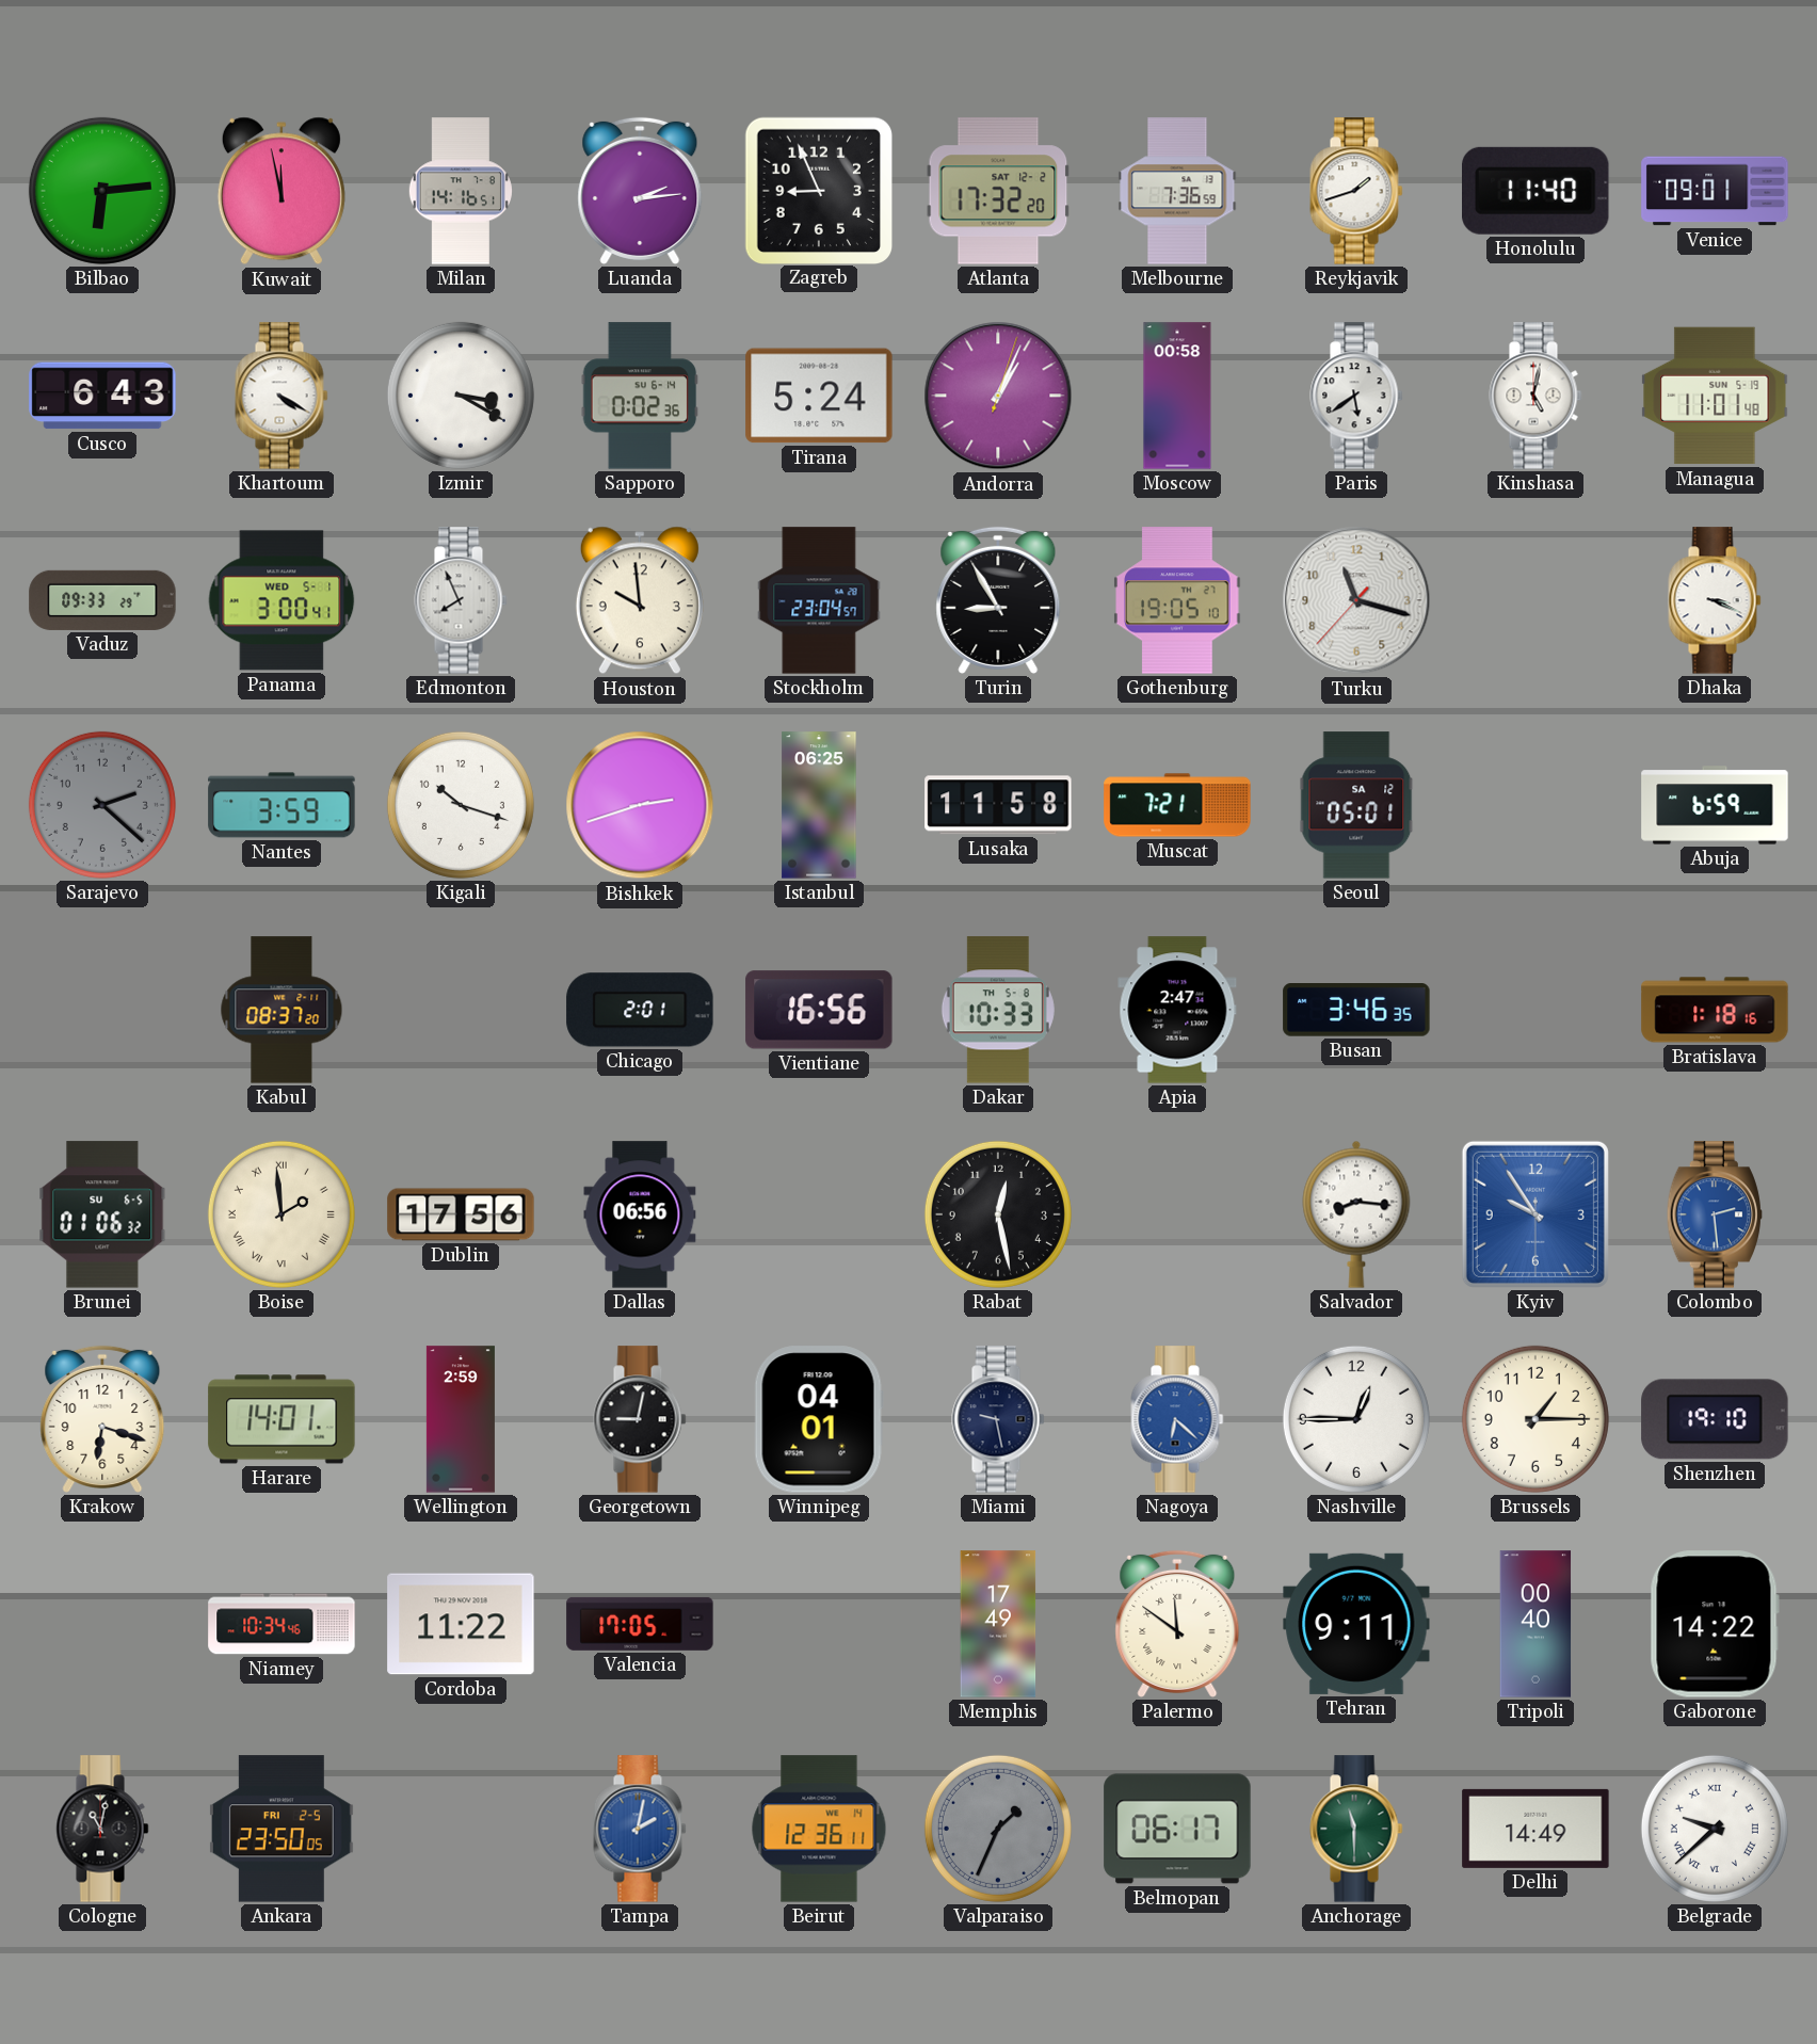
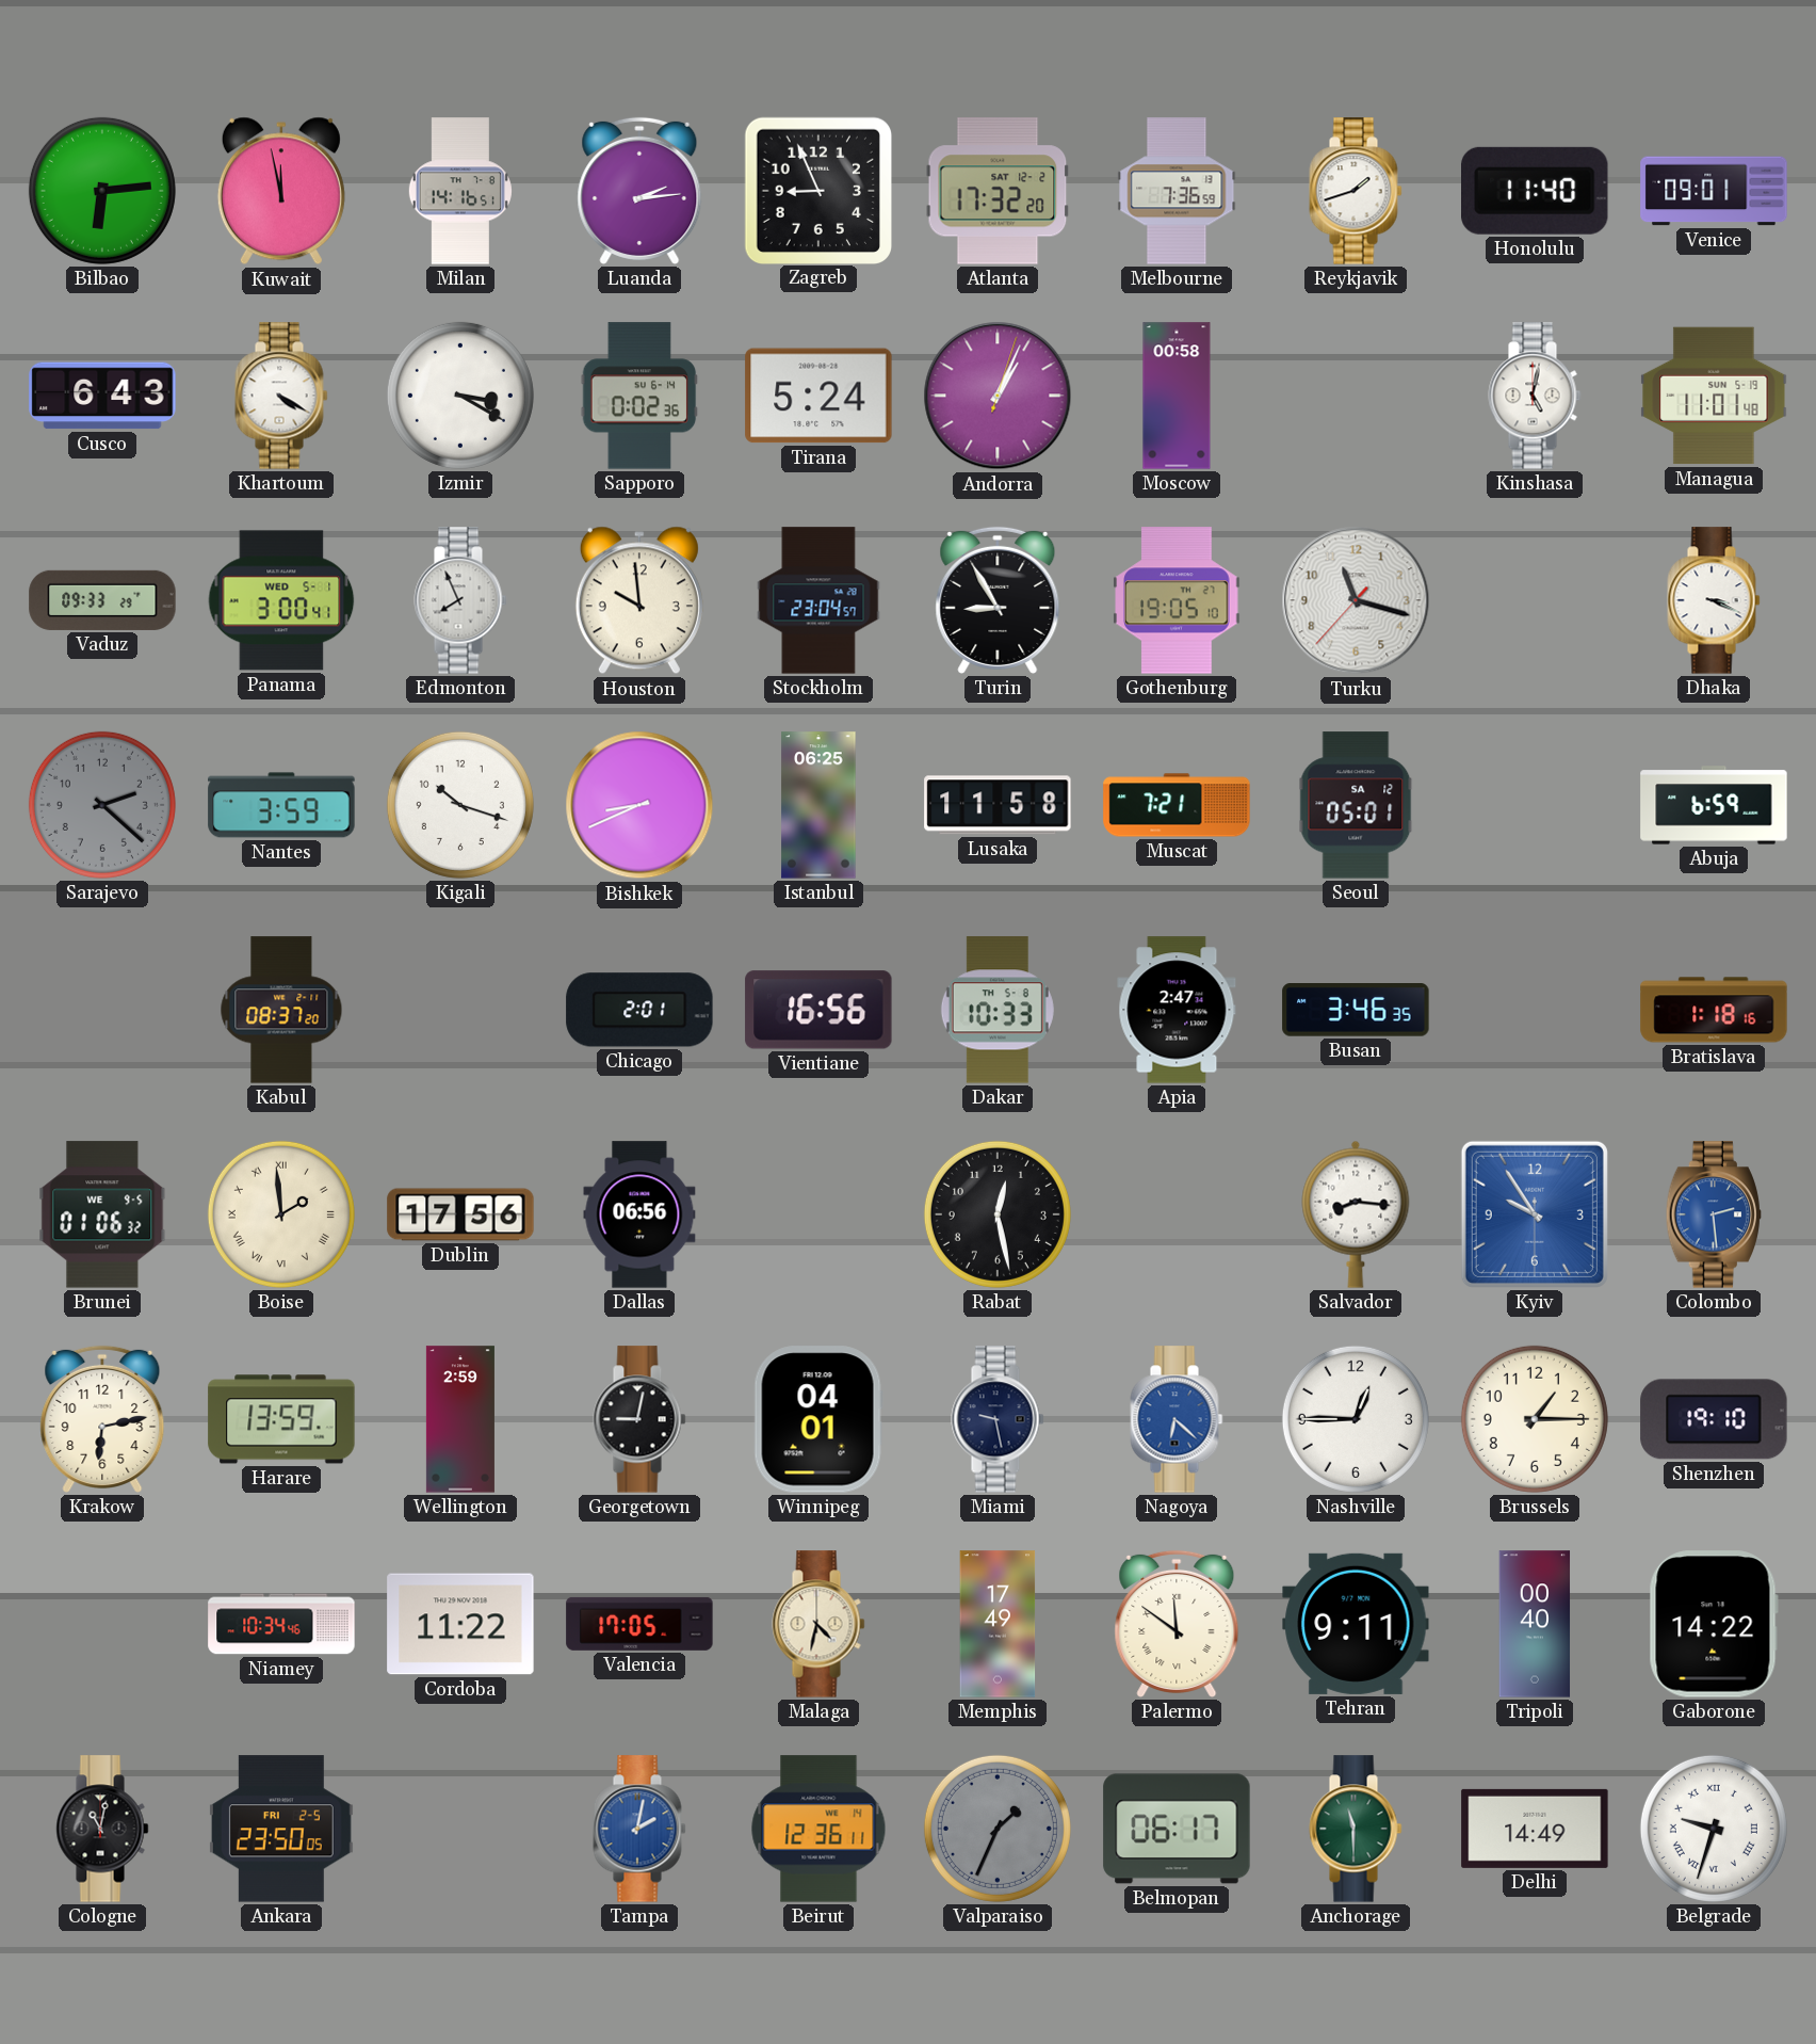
Paris: 5:39 -> none
Bishkek: 2:42 -> 8:41
Brunei date: SU 6-5 -> WE 9-5
Krakow: 6:18 -> 6:13
Harare: 14:01 -> 13:59
Malaga: none -> 4:32
Belgrade: 9:38 -> 9:33
